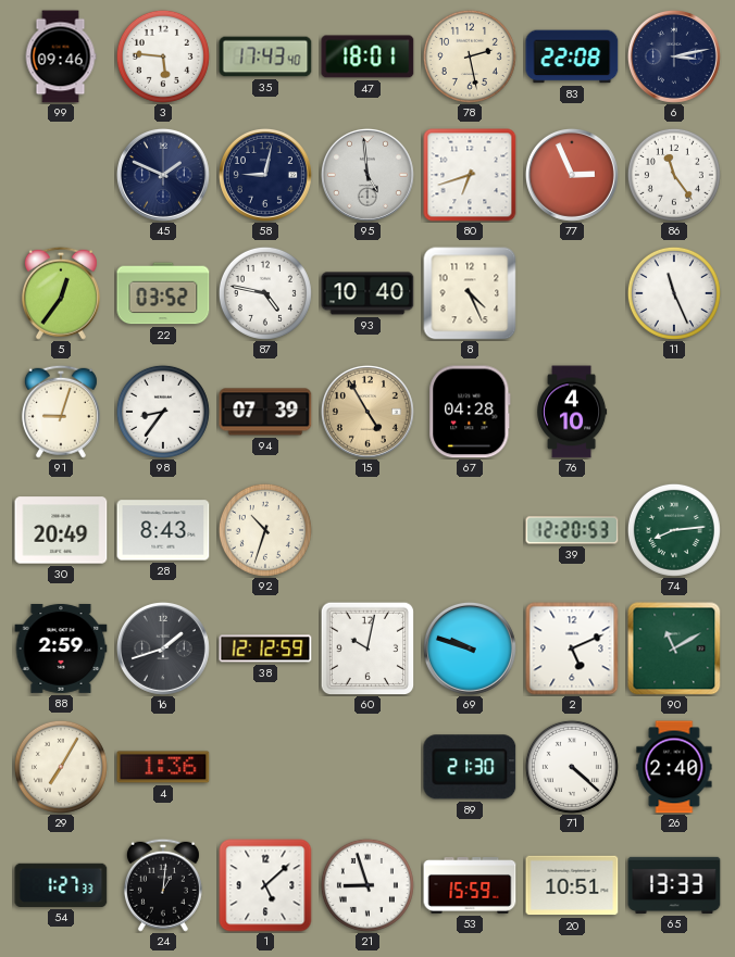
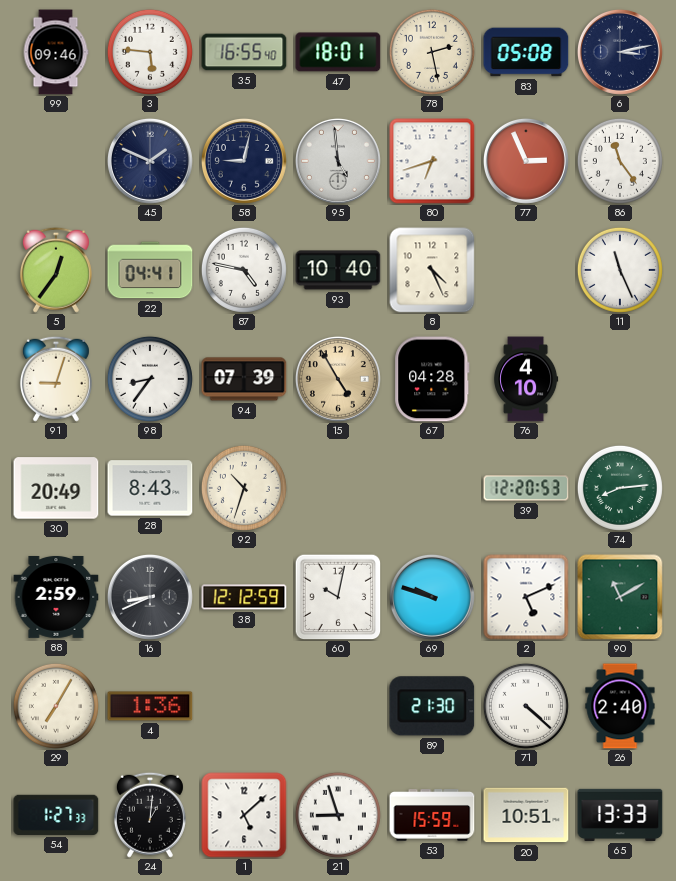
35: 17:43 -> 16:55
83: 22:08 -> 05:08
22: 03:52 -> 04:41
16: 1:42 -> 8:41
